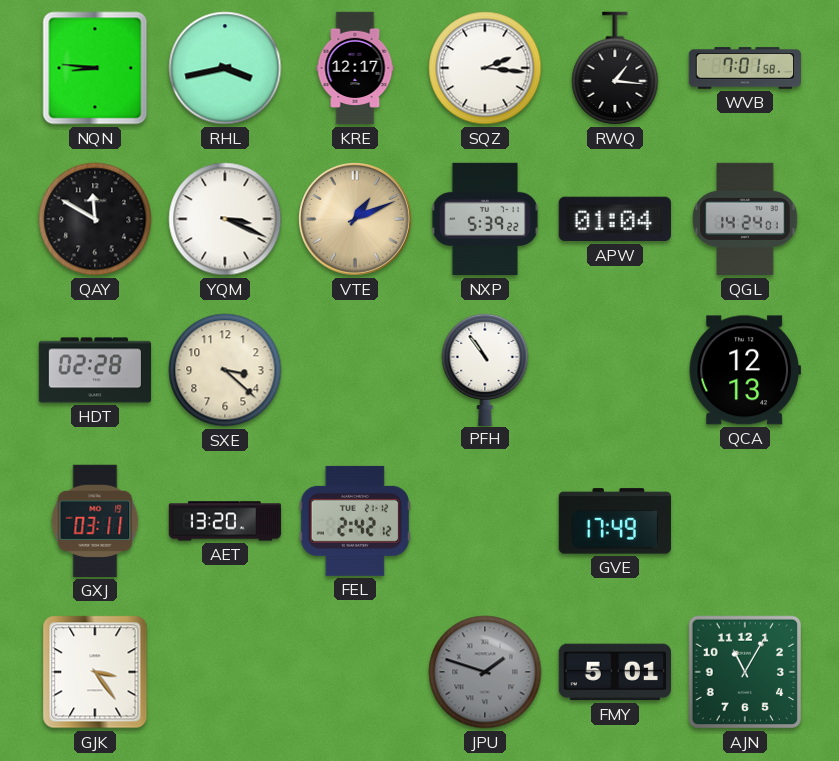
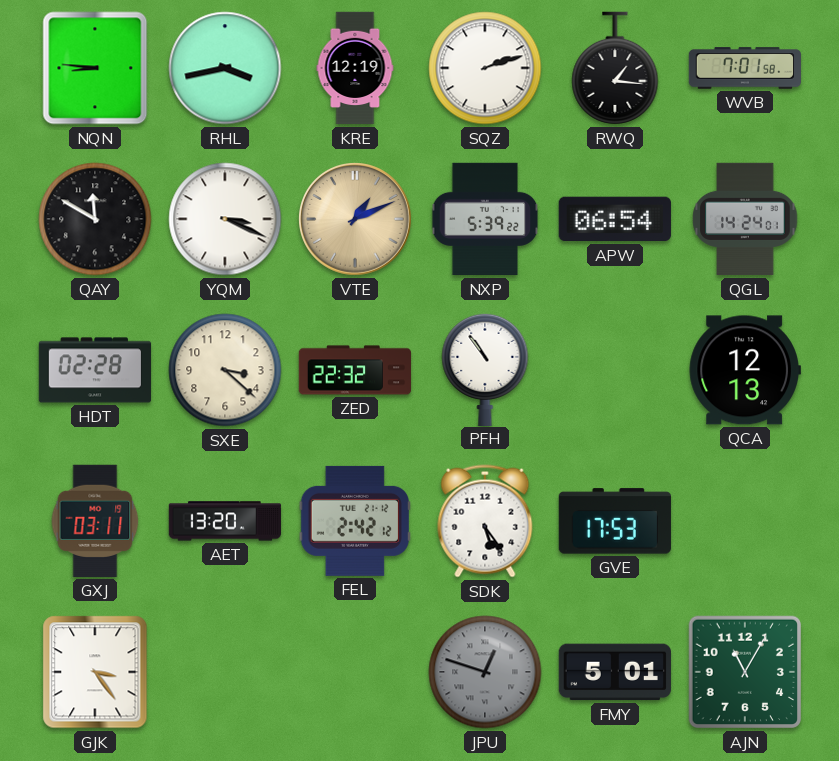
KRE: 12:17 -> 12:19
SQZ: 2:16 -> 2:12
APW: 01:04 -> 06:54
ZED: none -> 22:32
SDK: none -> 5:24
GVE: 17:49 -> 17:53
JPU: 1:48 -> 12:48
